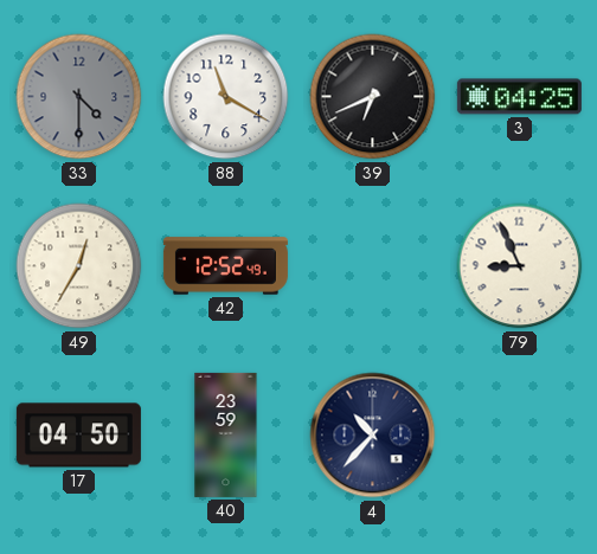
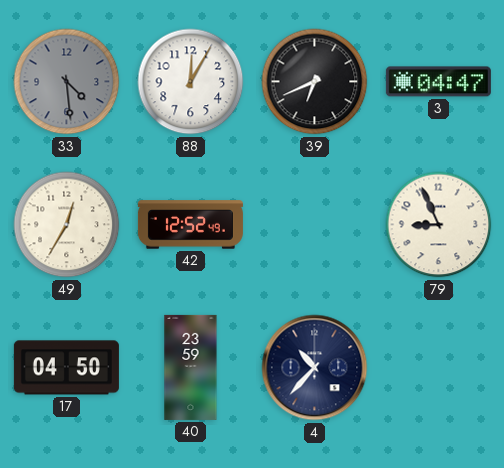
33: 4:30 -> 4:29
88: 11:20 -> 12:05
3: 04:25 -> 04:47
